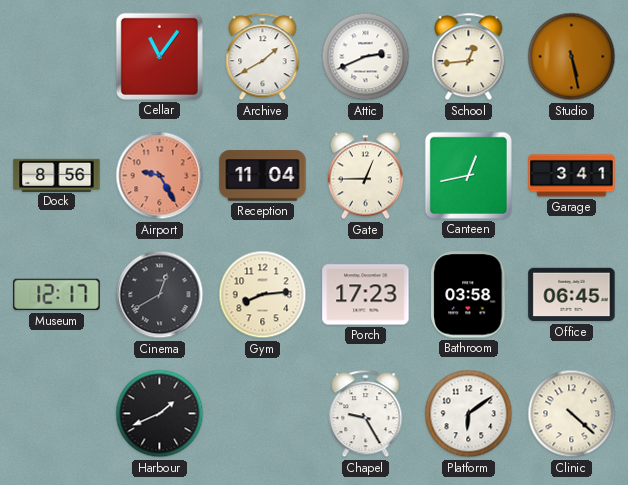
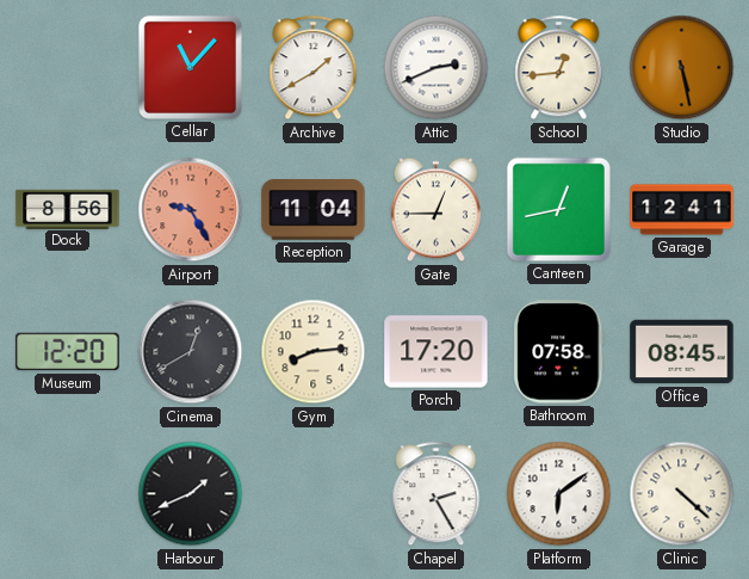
Cellar: 11:06 -> 11:07
Garage: 3:41 -> 12:41
Museum: 12:17 -> 12:20
Porch: 17:23 -> 17:20
Bathroom: 03:58 -> 07:58
Office: 06:45 -> 08:45
Chapel: 9:25 -> 2:25
